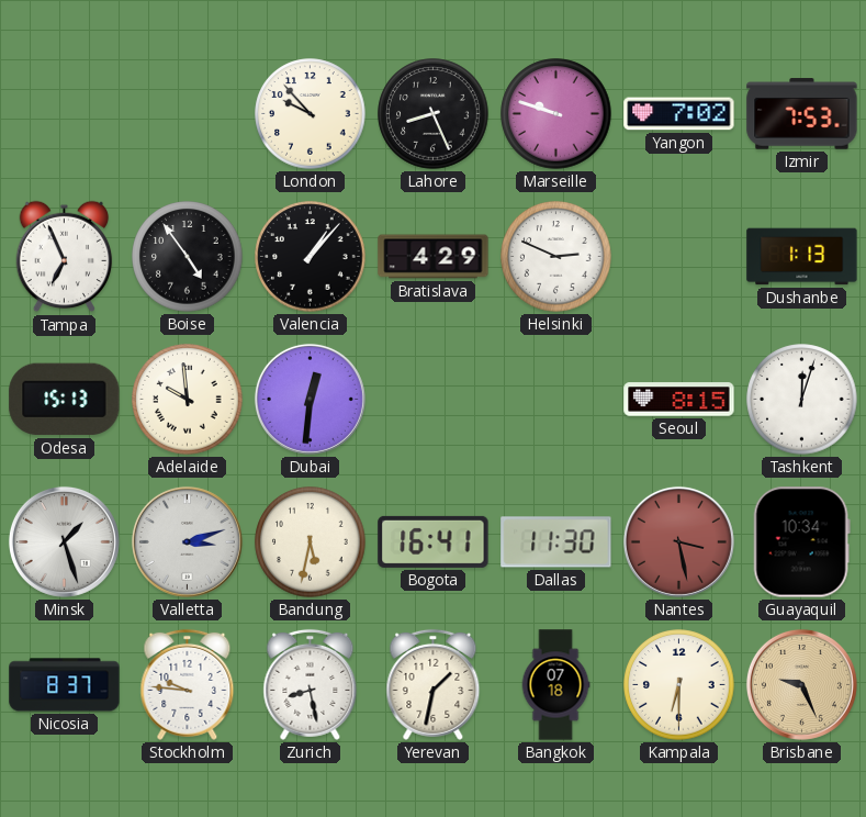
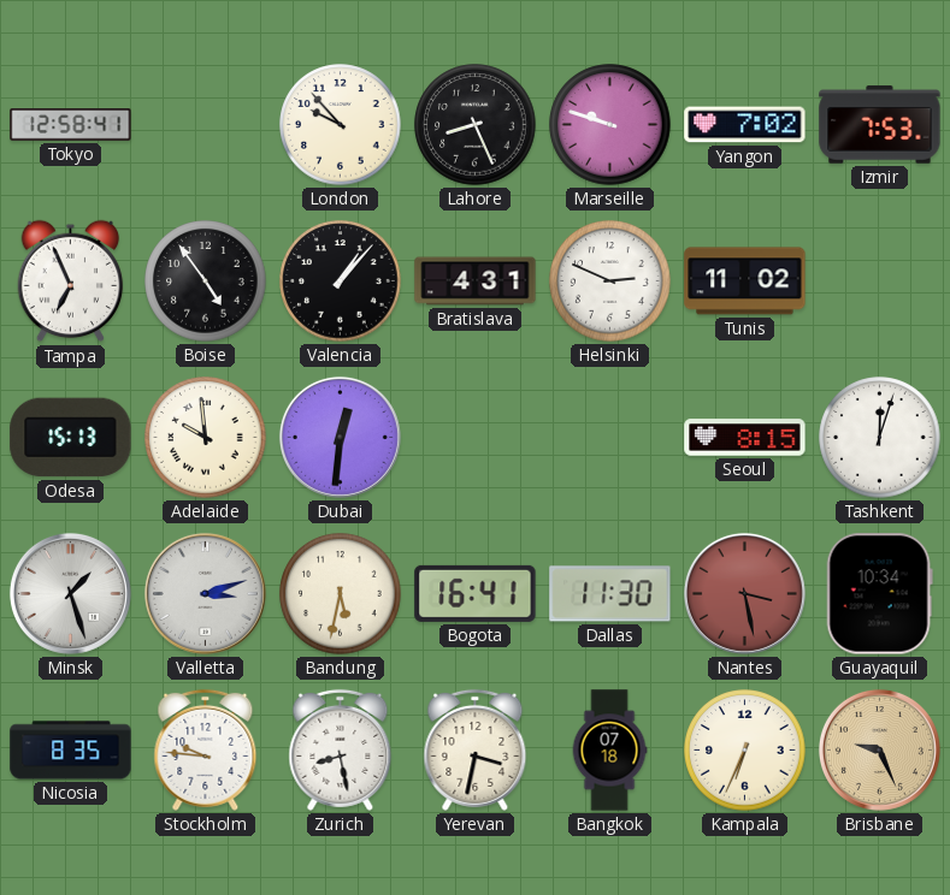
Tokyo: none -> 12:58
Bratislava: 4:29 -> 4:31
Tunis: none -> 11:02
Dushanbe: 1:13 -> none
Nicosia: 8:37 -> 8:35
Yerevan: 1:32 -> 3:32
Kampala: 6:30 -> 6:34
